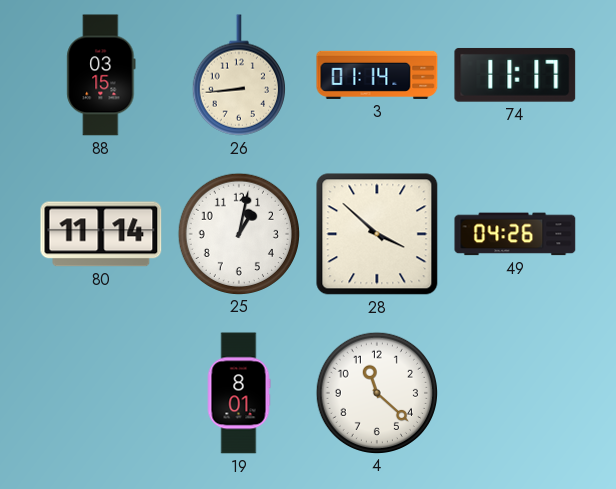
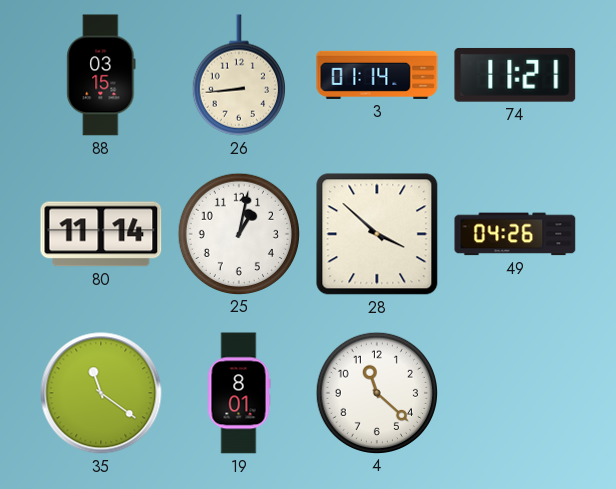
74: 11:17 -> 11:21
35: none -> 11:21
